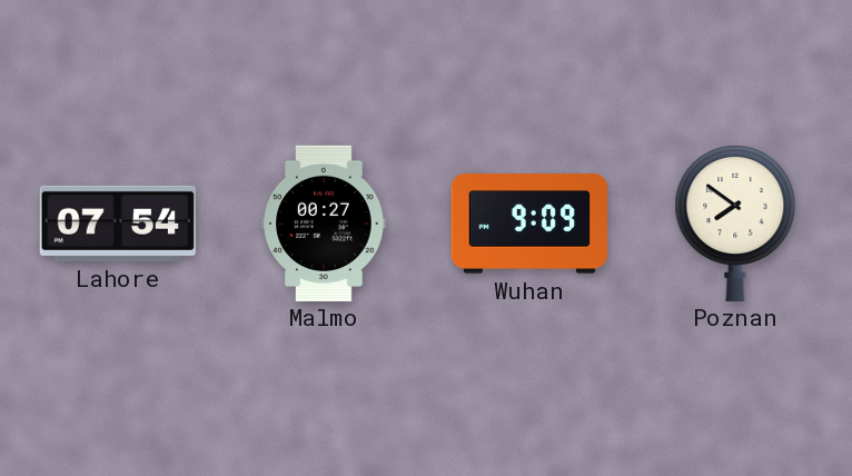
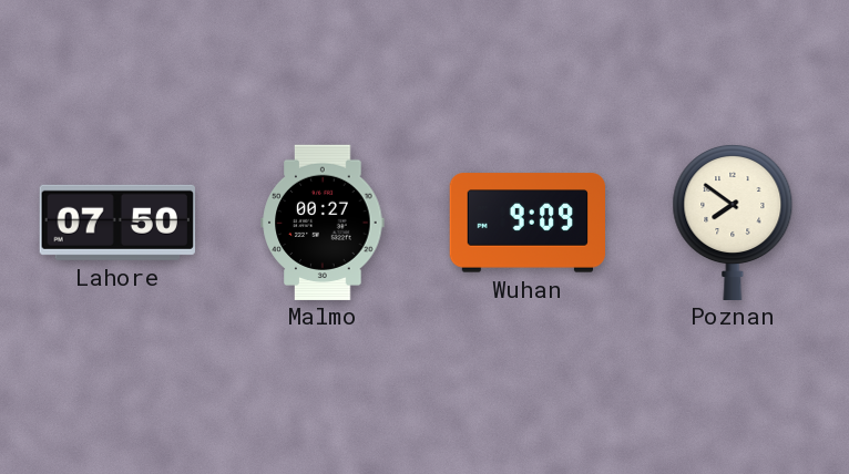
Lahore: 07:54 -> 07:50
